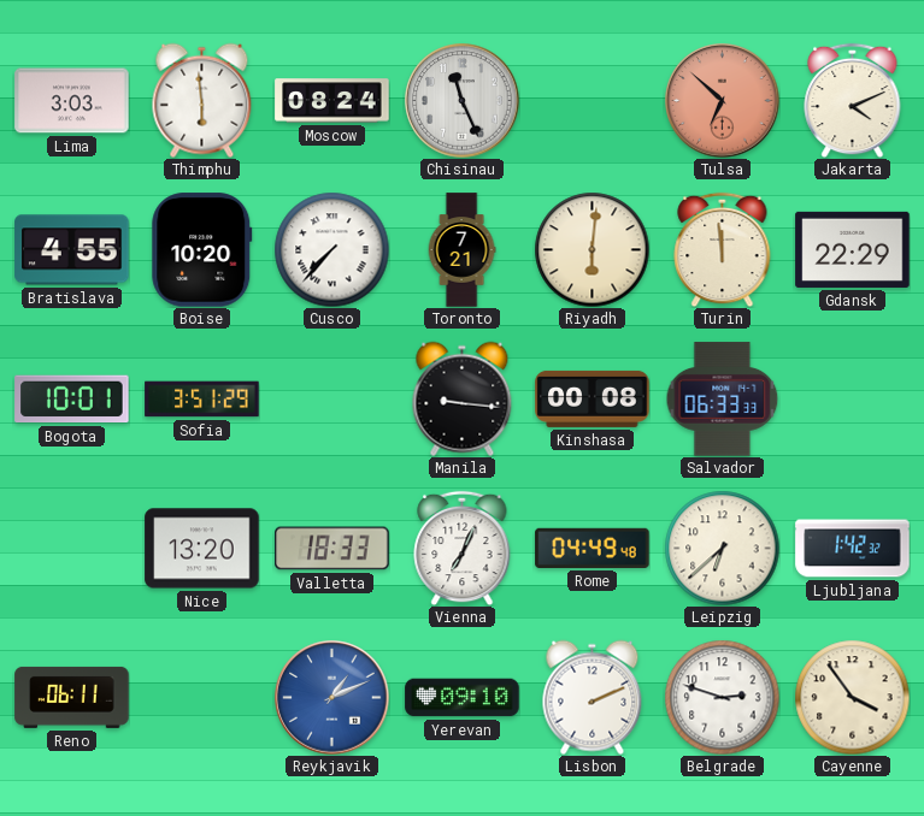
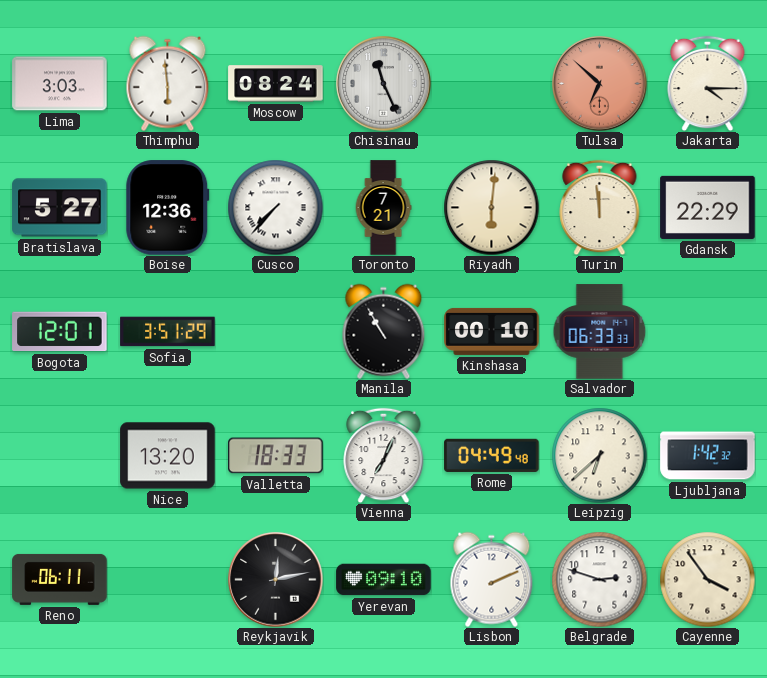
Jakarta: 4:11 -> 4:15
Bratislava: 4:55 -> 5:27
Boise: 10:20 -> 12:36
Bogota: 10:01 -> 12:01
Manila: 9:16 -> 10:55
Kinshasa: 00:08 -> 00:10
Reykjavik: 1:11 -> 12:13
Reykjavik dial: blue -> black
